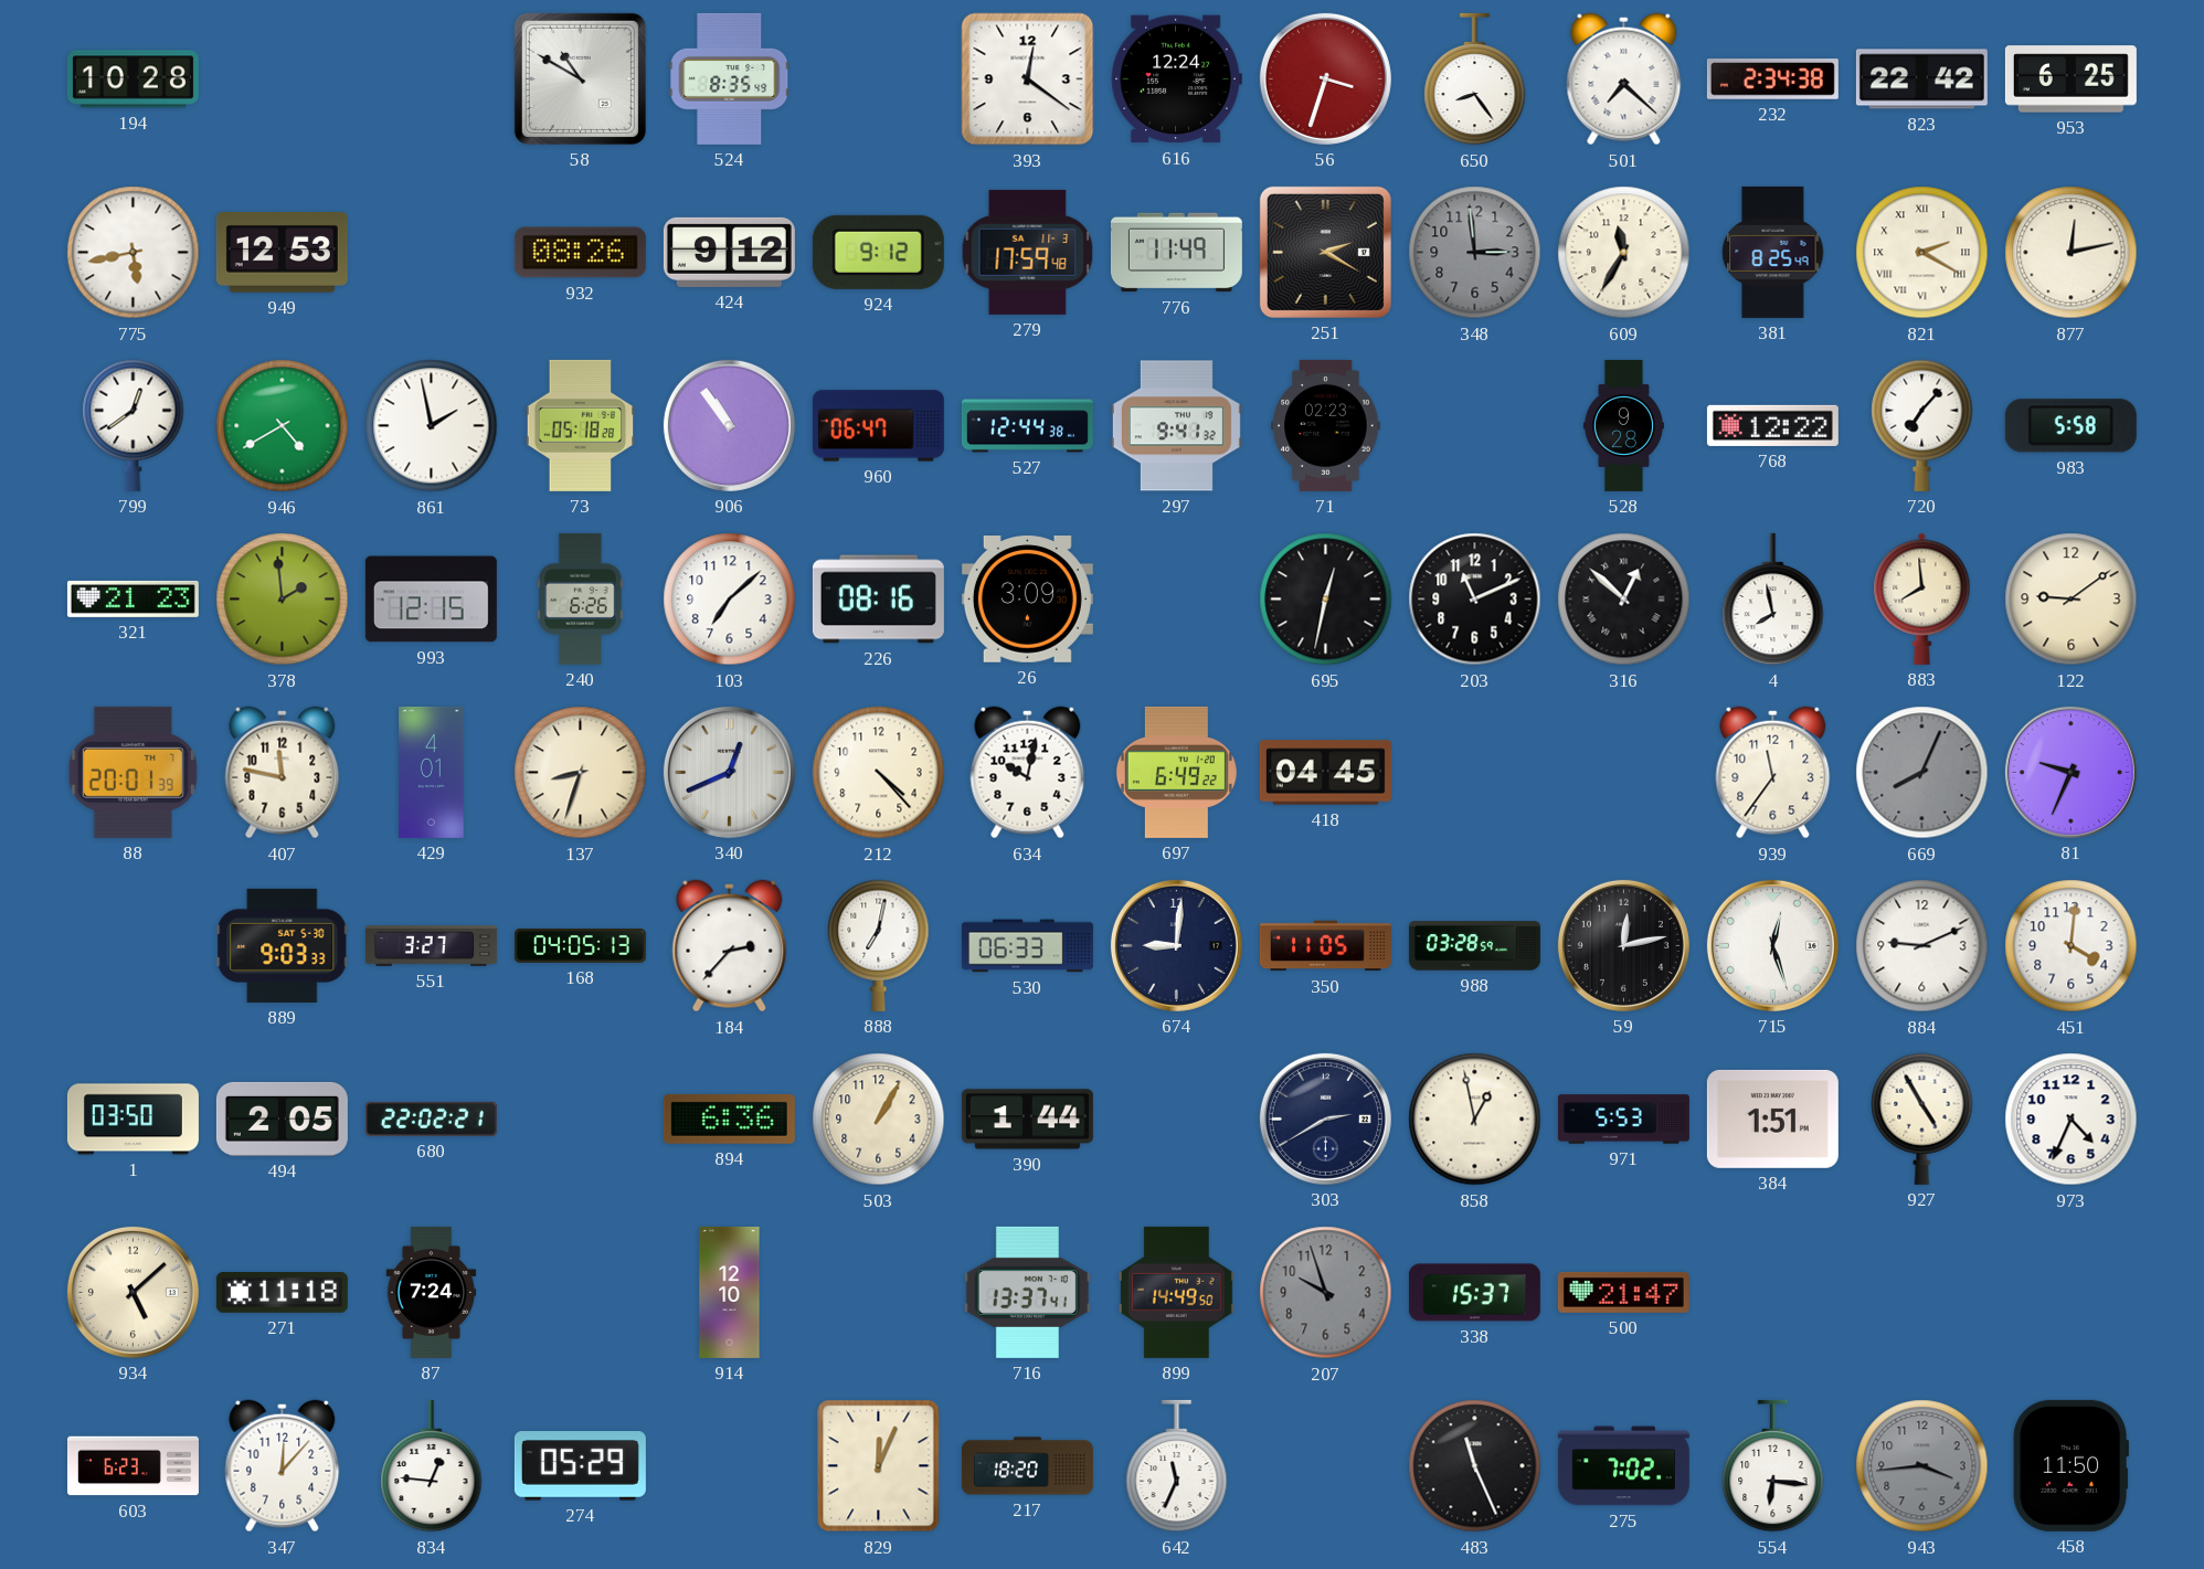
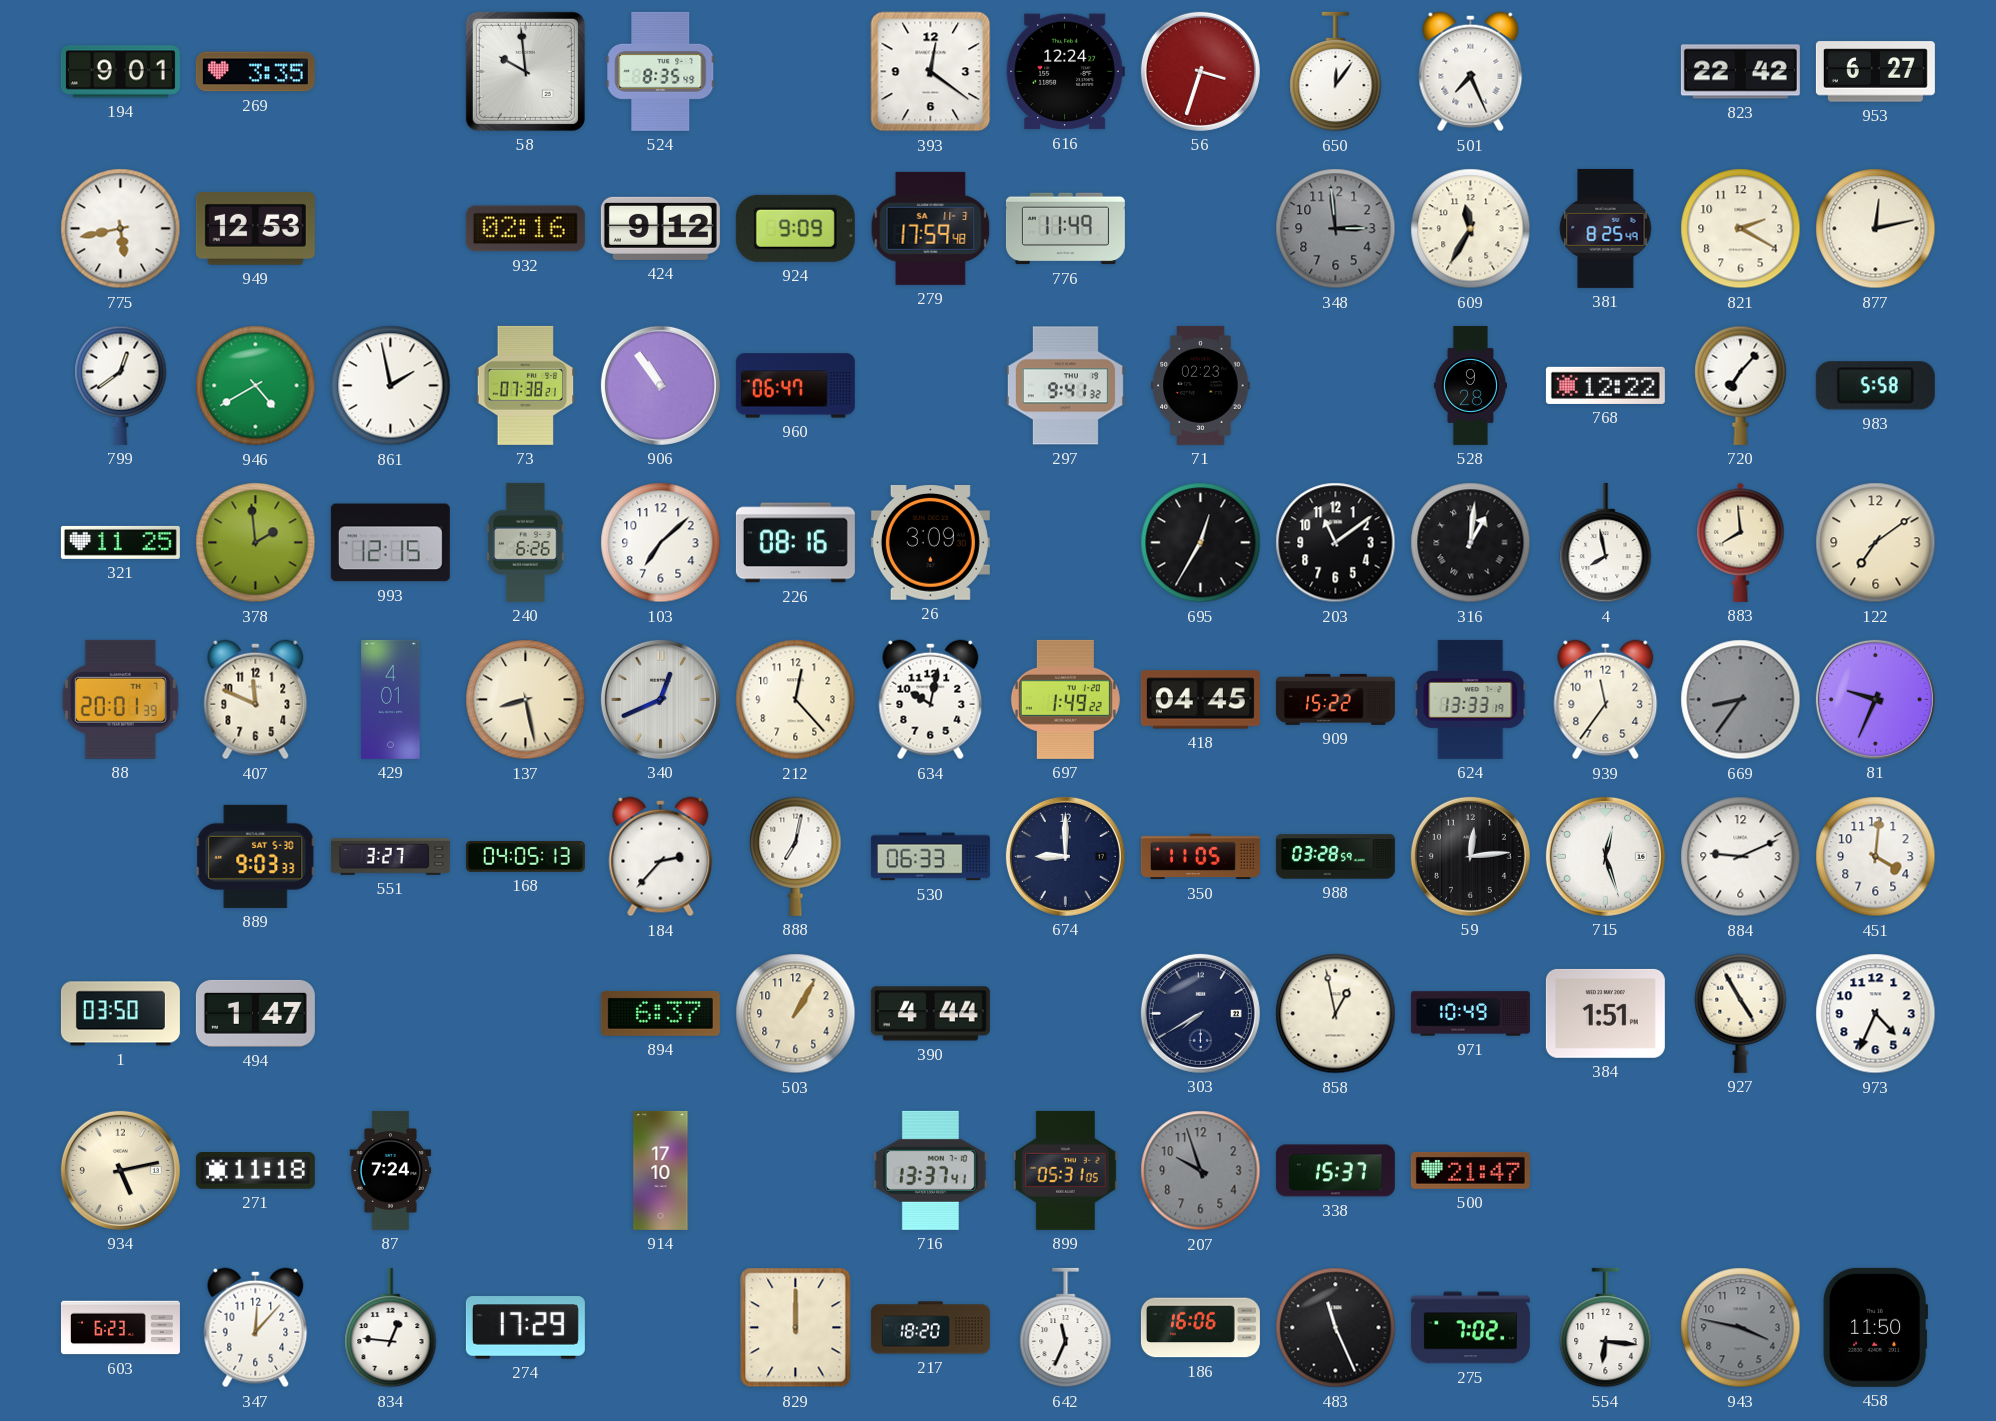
194: 10:28 -> 9:01
269: none -> 3:35
58: 10:50 -> 9:59
650: 8:24 -> 12:06
501: 7:22 -> 7:26
232: 2:34 -> none
953: 6:25 -> 6:27
932: 08:26 -> 02:16
924: 9:12 -> 9:09
251: 2:20 -> none
821 numerals: Roman -> Arabic
73: 05:18 -> 07:38
527: 12:44 -> none
321: 21:23 -> 11:25
695: 12:32 -> 12:35
203: 11:11 -> 11:09
316: 12:52 -> 1:01
122: 9:09 -> 7:09
407: 11:47 -> 11:49
137: 8:33 -> 8:28
212: 4:23 -> 12:23
697: 6:49 -> 1:49
909: none -> 15:22
624: none -> 13:33
669: 8:04 -> 8:36
674: 9:01 -> 9:00
59: 12:13 -> 12:14
494: 2:05 -> 1:47
680: 22:02 -> none
894: 6:36 -> 6:37
390: 1:44 -> 4:44
303: 2:40 -> 7:40
971: 5:53 -> 10:49
934: 5:08 -> 5:13
914: 12:10 -> 17:10
899: 14:49 -> 05:31
274: 05:29 -> 17:29
829: 12:04 -> 12:00
186: none -> 16:06
943: 3:44 -> 3:47
